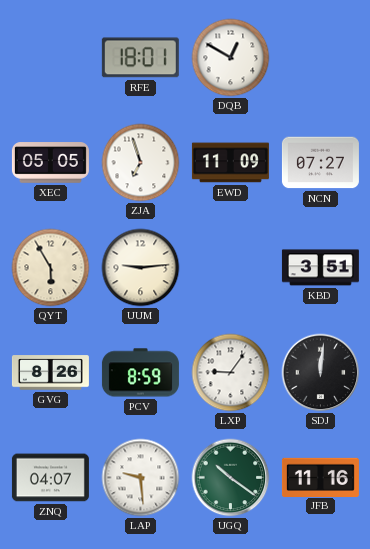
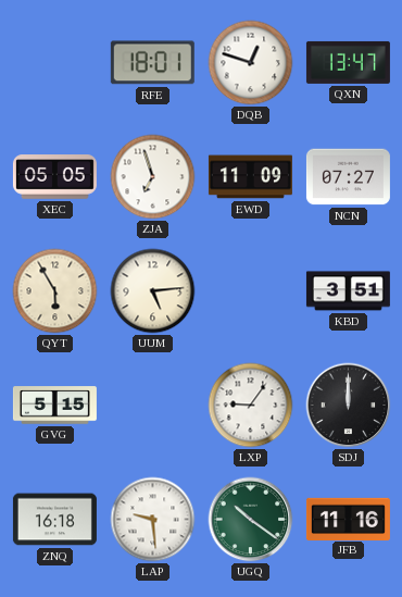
DQB: 12:50 -> 12:48
QXN: none -> 13:47
UUM: 9:14 -> 5:14
GVG: 8:26 -> 5:15
PCV: 8:59 -> none
SDJ: 12:01 -> 12:00
ZNQ: 04:07 -> 16:18
